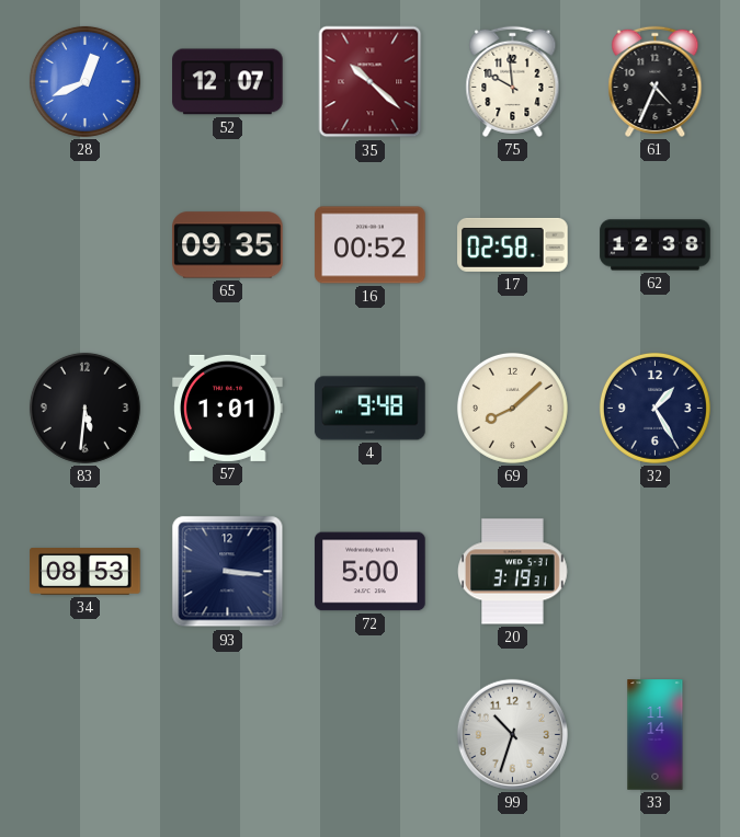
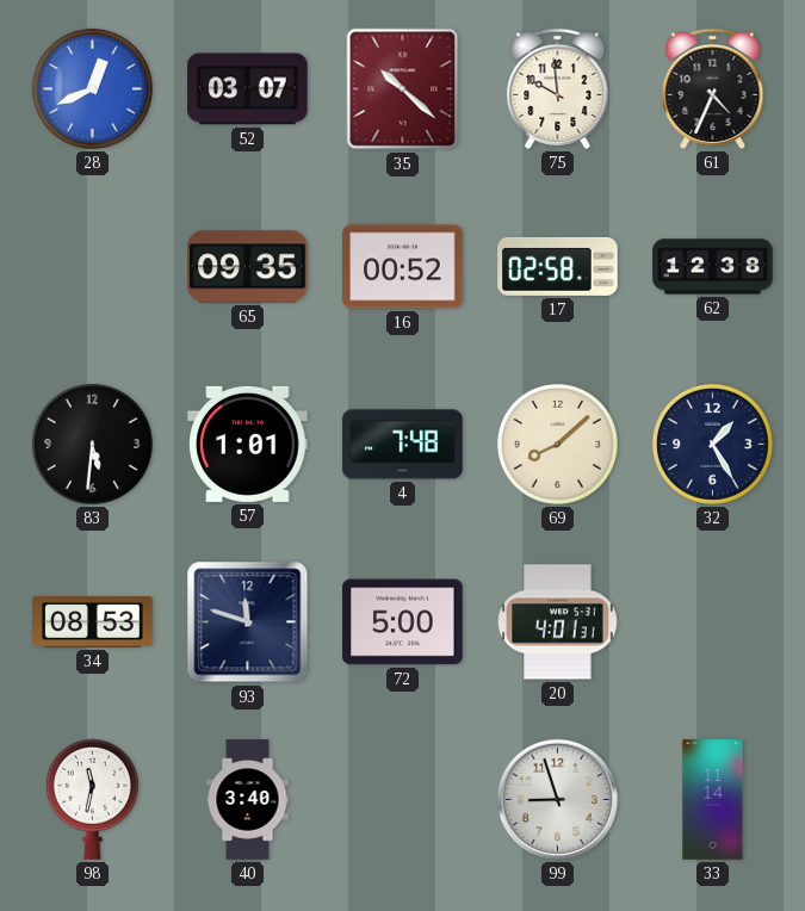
52: 12:07 -> 03:07
4: 9:48 -> 7:48
93: 3:16 -> 11:48
20: 3:19 -> 4:01
98: none -> 11:32
40: none -> 3:40
99: 10:33 -> 8:57
